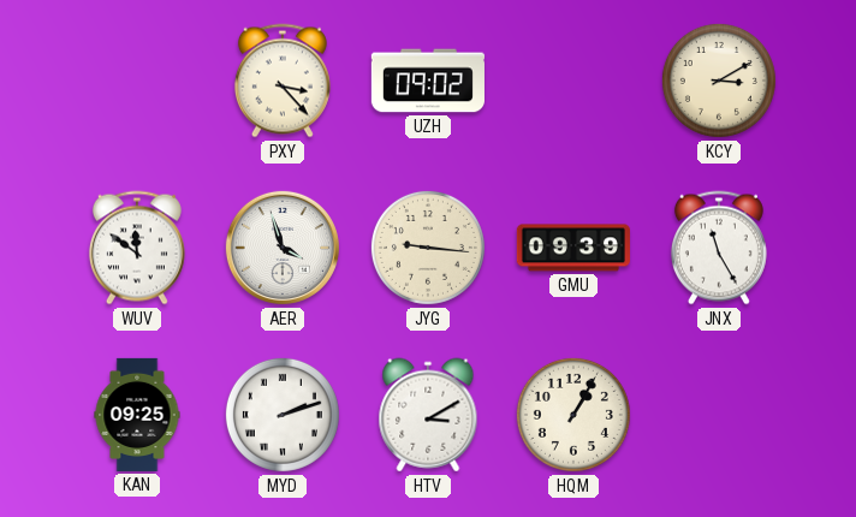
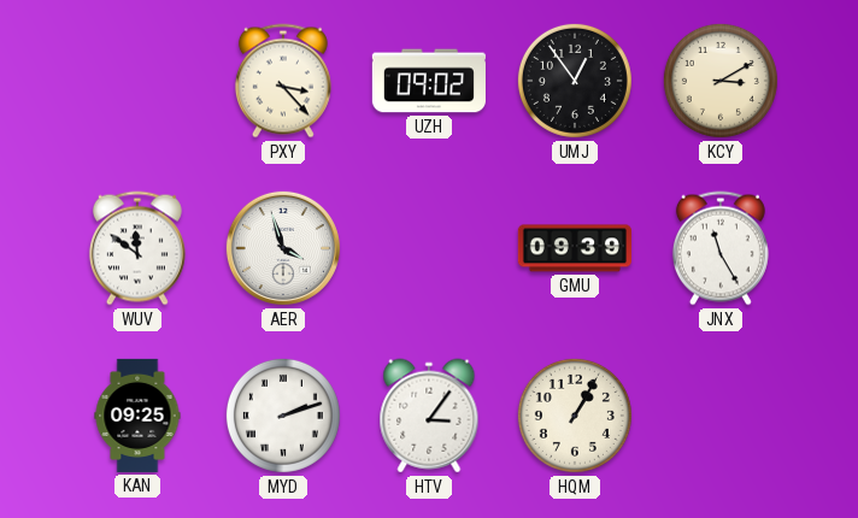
UMJ: none -> 12:54
JYG: 9:16 -> none
HTV: 3:10 -> 3:06
